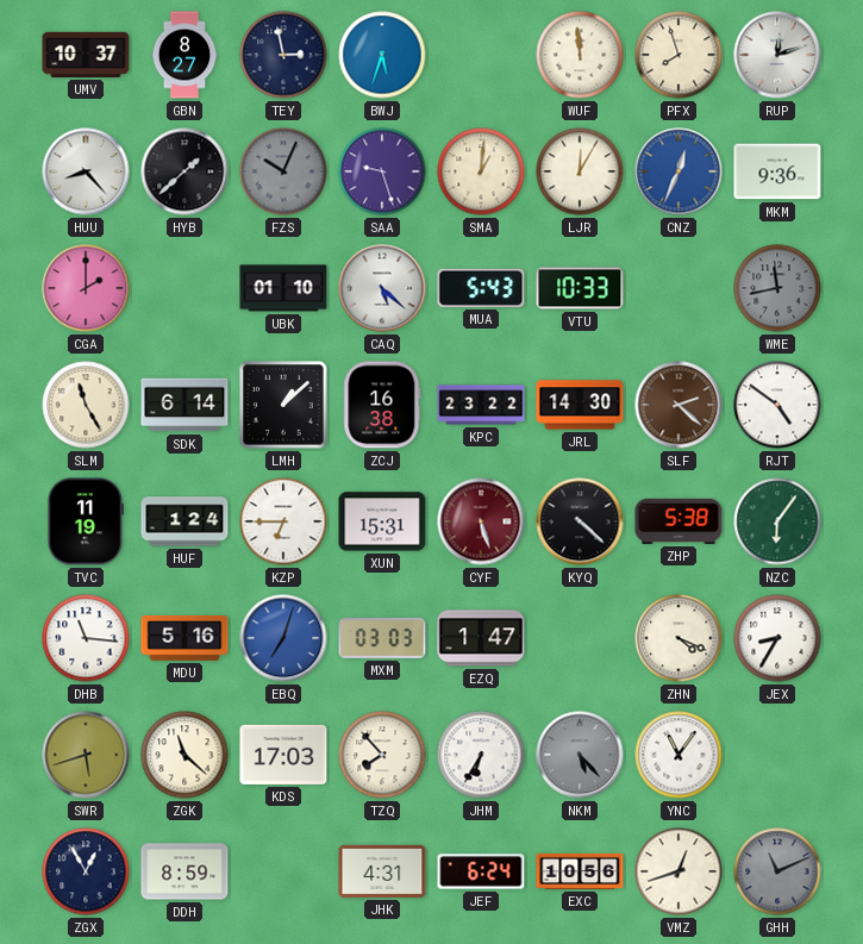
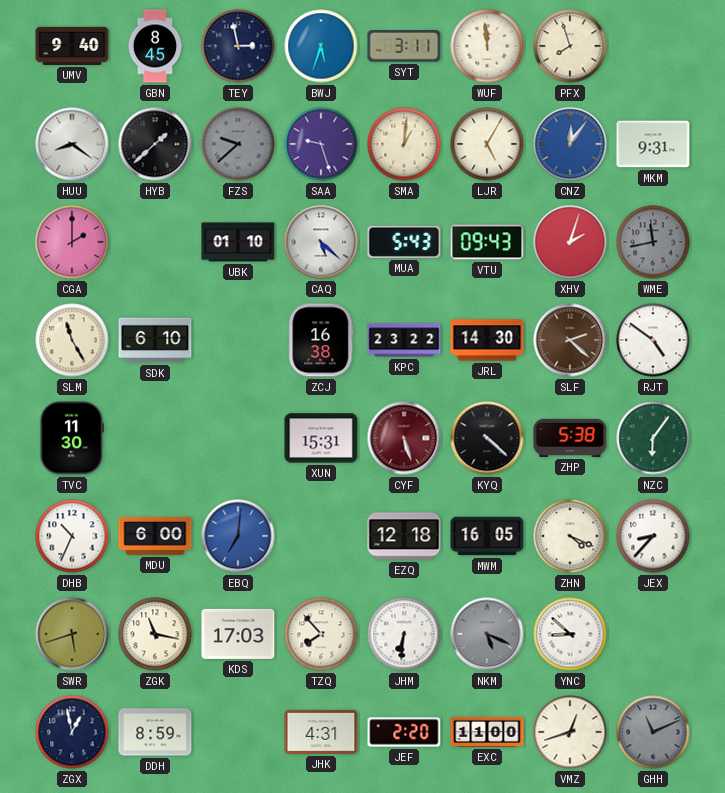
UMV: 10:37 -> 9:40
GBN: 8:27 -> 8:45
SYT: none -> 3:11
RUP: 12:12 -> none
HUU: 8:23 -> 8:21
FZS: 10:04 -> 9:38
LJR: 12:05 -> 5:05
CNZ: 12:34 -> 12:06
MKM: 9:36 -> 9:31
VTU: 10:33 -> 09:43
XHV: none -> 2:03
SDK: 6:14 -> 6:10
LMH: 1:08 -> none
TVC: 11:19 -> 11:30
HUF: 1:24 -> none
KZP: 6:45 -> none
DHB: 11:16 -> 10:34
MDU: 5:16 -> 6:00
EBQ: 7:03 -> 7:01
MXM: 03:03 -> none
EZQ: 1:47 -> 12:18
MWM: none -> 16:05
JEX: 8:35 -> 8:37
ZGK: 11:22 -> 11:17
JHM: 6:35 -> 6:31
NKM: 5:23 -> 5:19
YNC: 11:06 -> 8:52
ZGX: 12:55 -> 12:58
JEF: 6:24 -> 2:20
EXC: 10:56 -> 11:00
